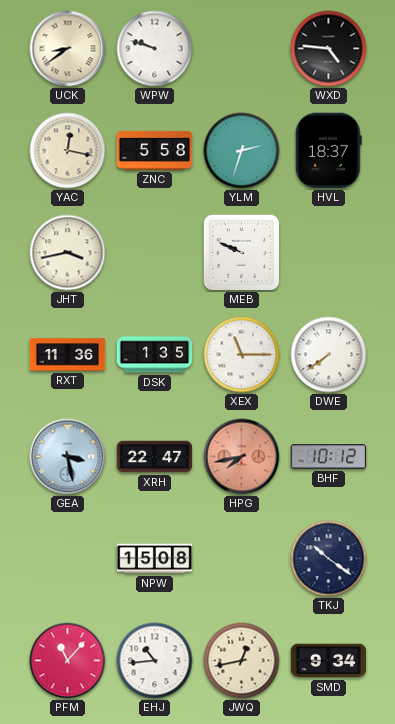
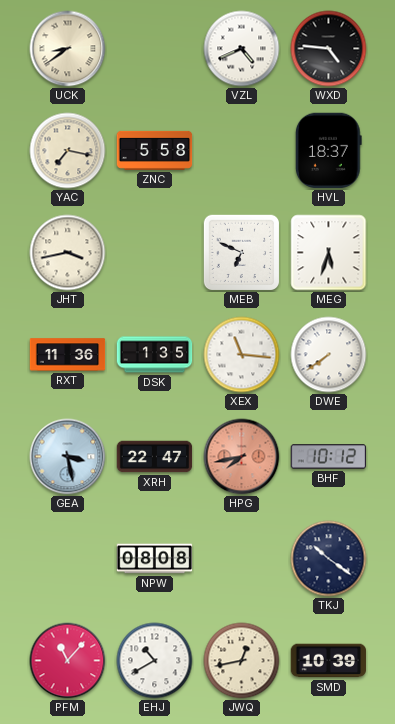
WPW: 9:48 -> none
VZL: none -> 4:41
YAC: 12:17 -> 7:17
YLM: 2:33 -> none
MEB: 9:49 -> 6:49
MEG: none -> 5:33
XEX: 11:15 -> 11:16
NPW: 15:08 -> 08:08
EHJ: 10:44 -> 10:40
SMD: 9:34 -> 10:39
